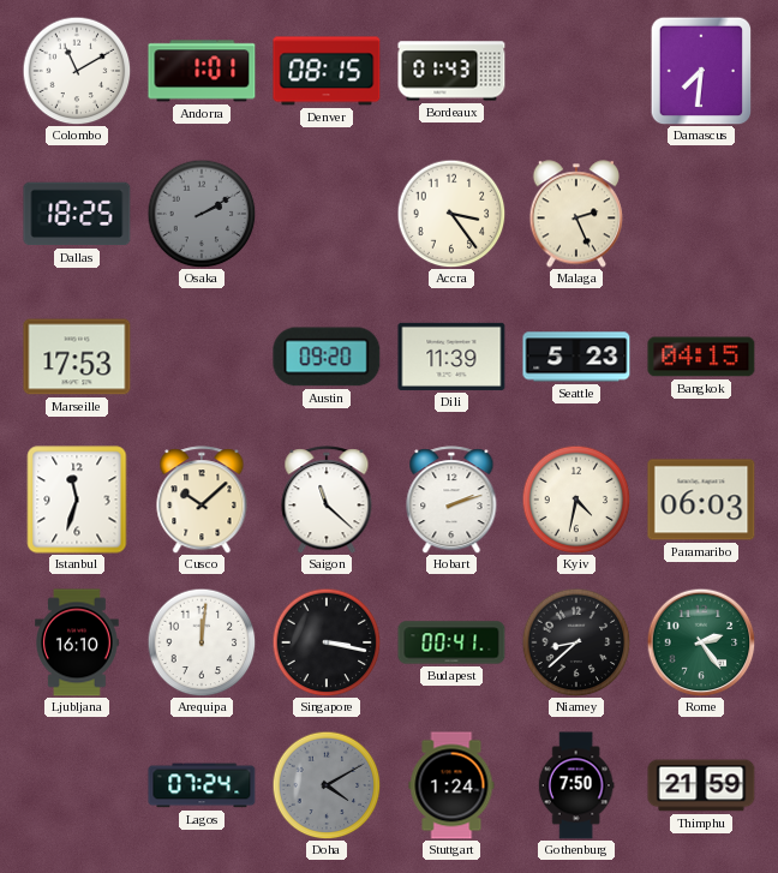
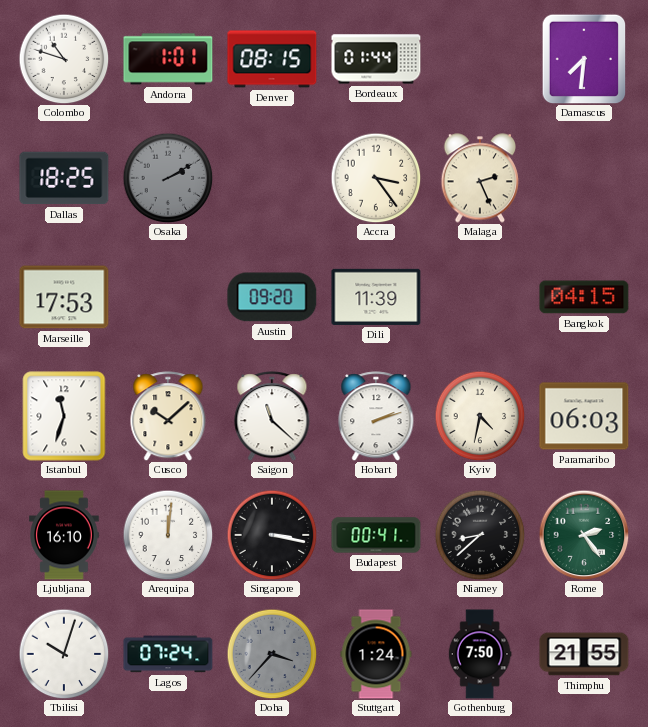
Colombo: 11:10 -> 10:48
Bordeaux: 01:43 -> 01:44
Seattle: 5:23 -> none
Tbilisi: none -> 10:03
Doha: 4:10 -> 3:37
Thimphu: 21:59 -> 21:55
